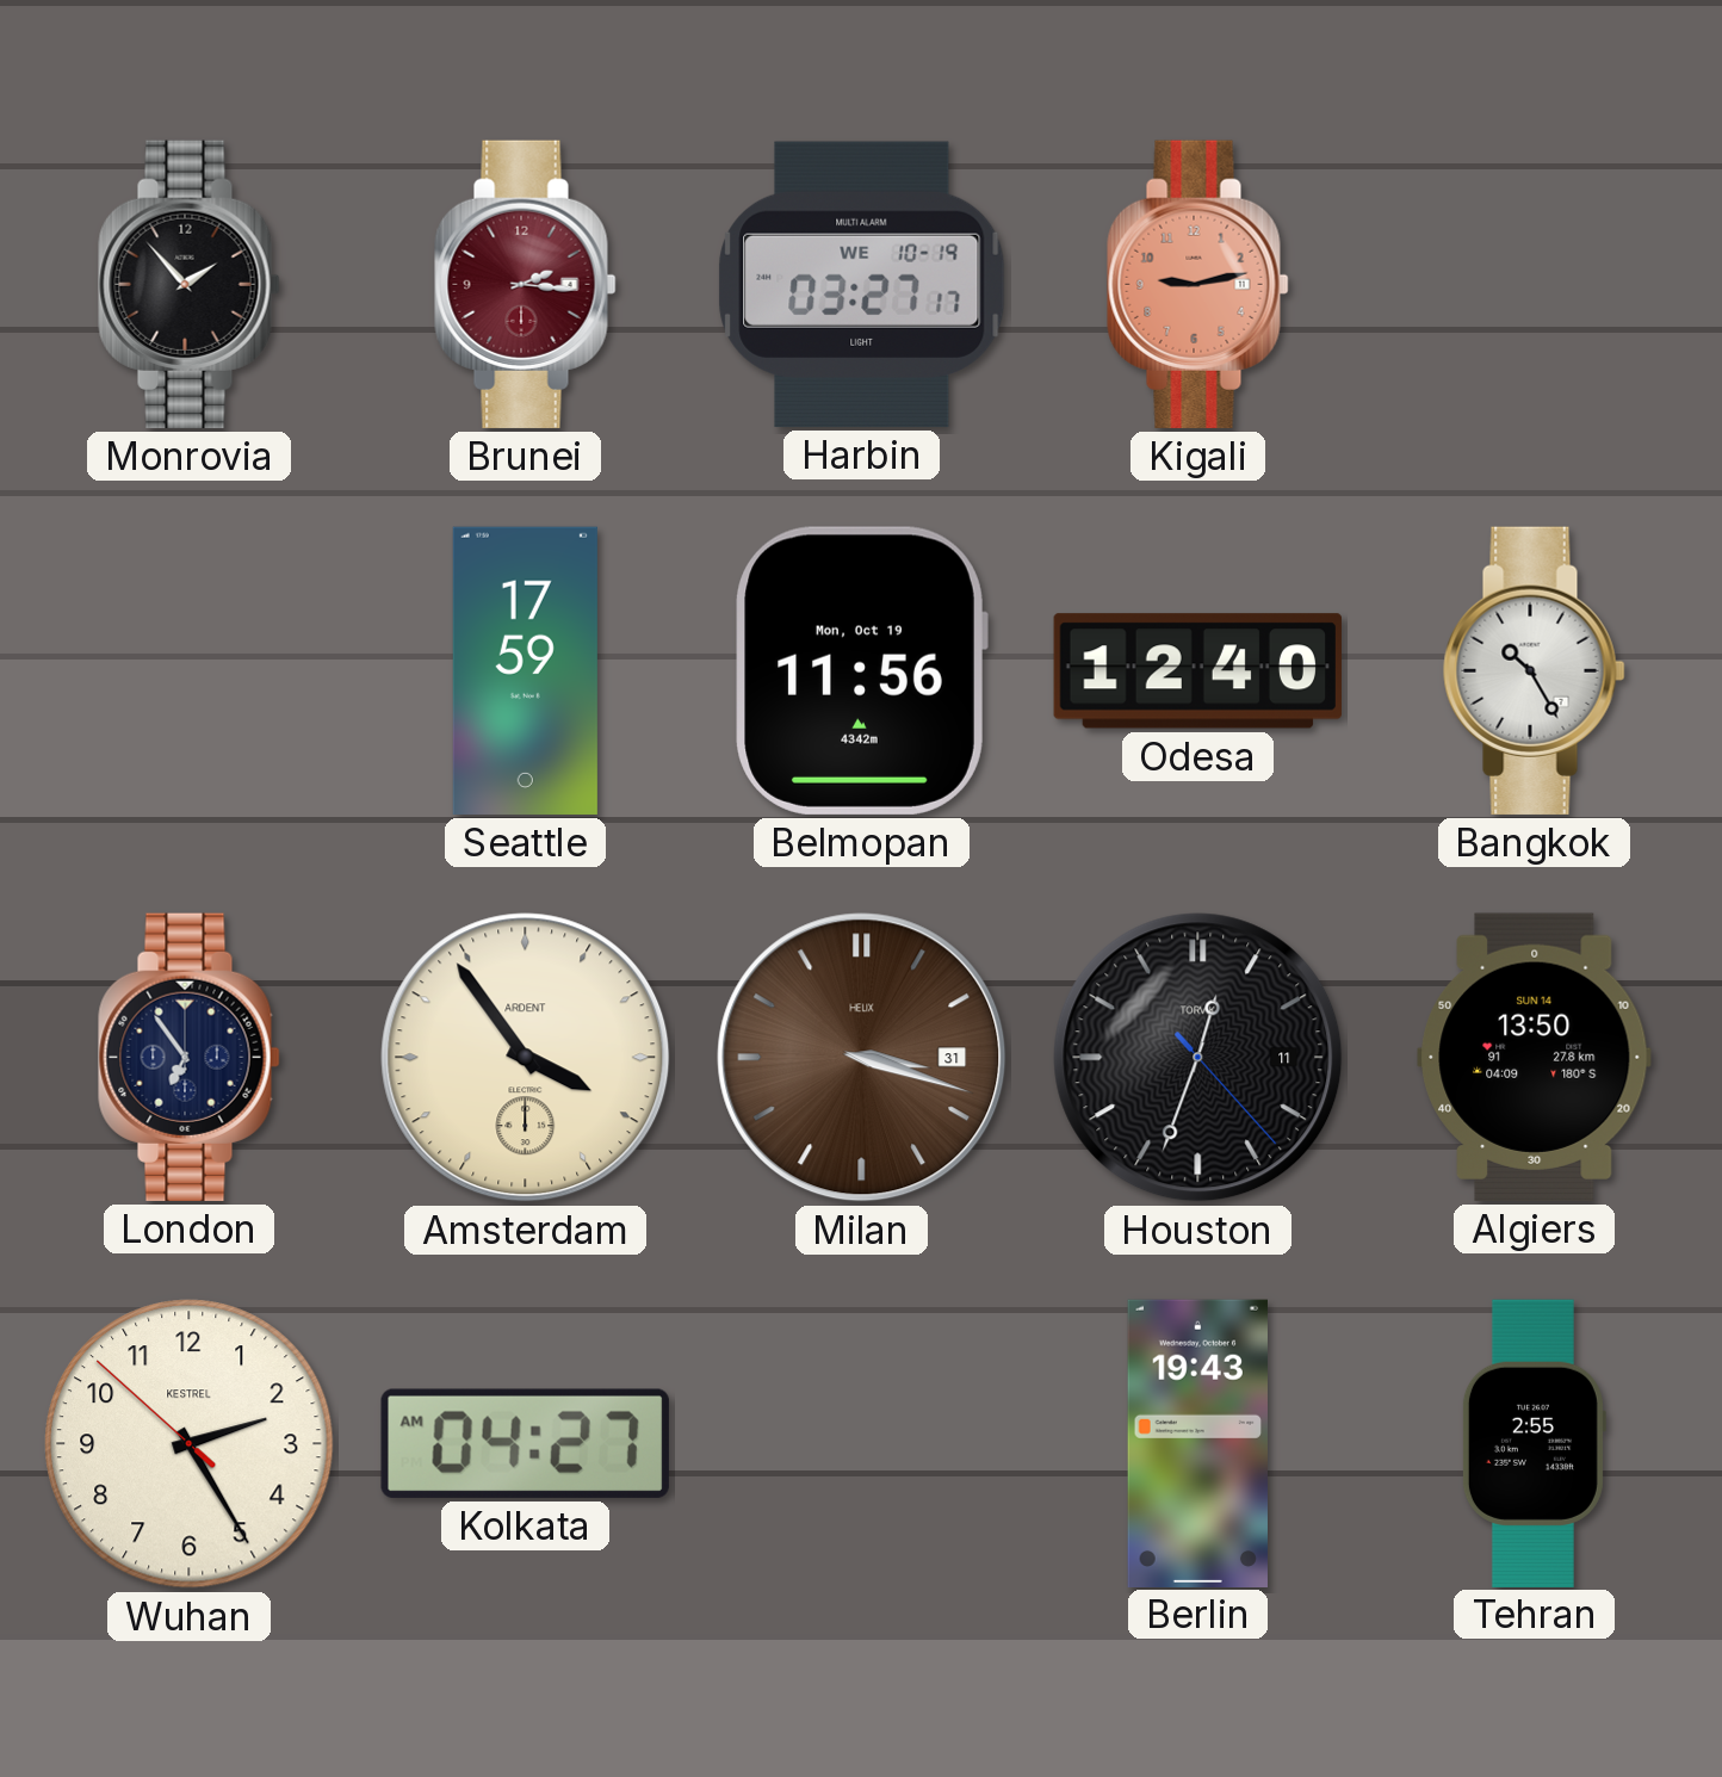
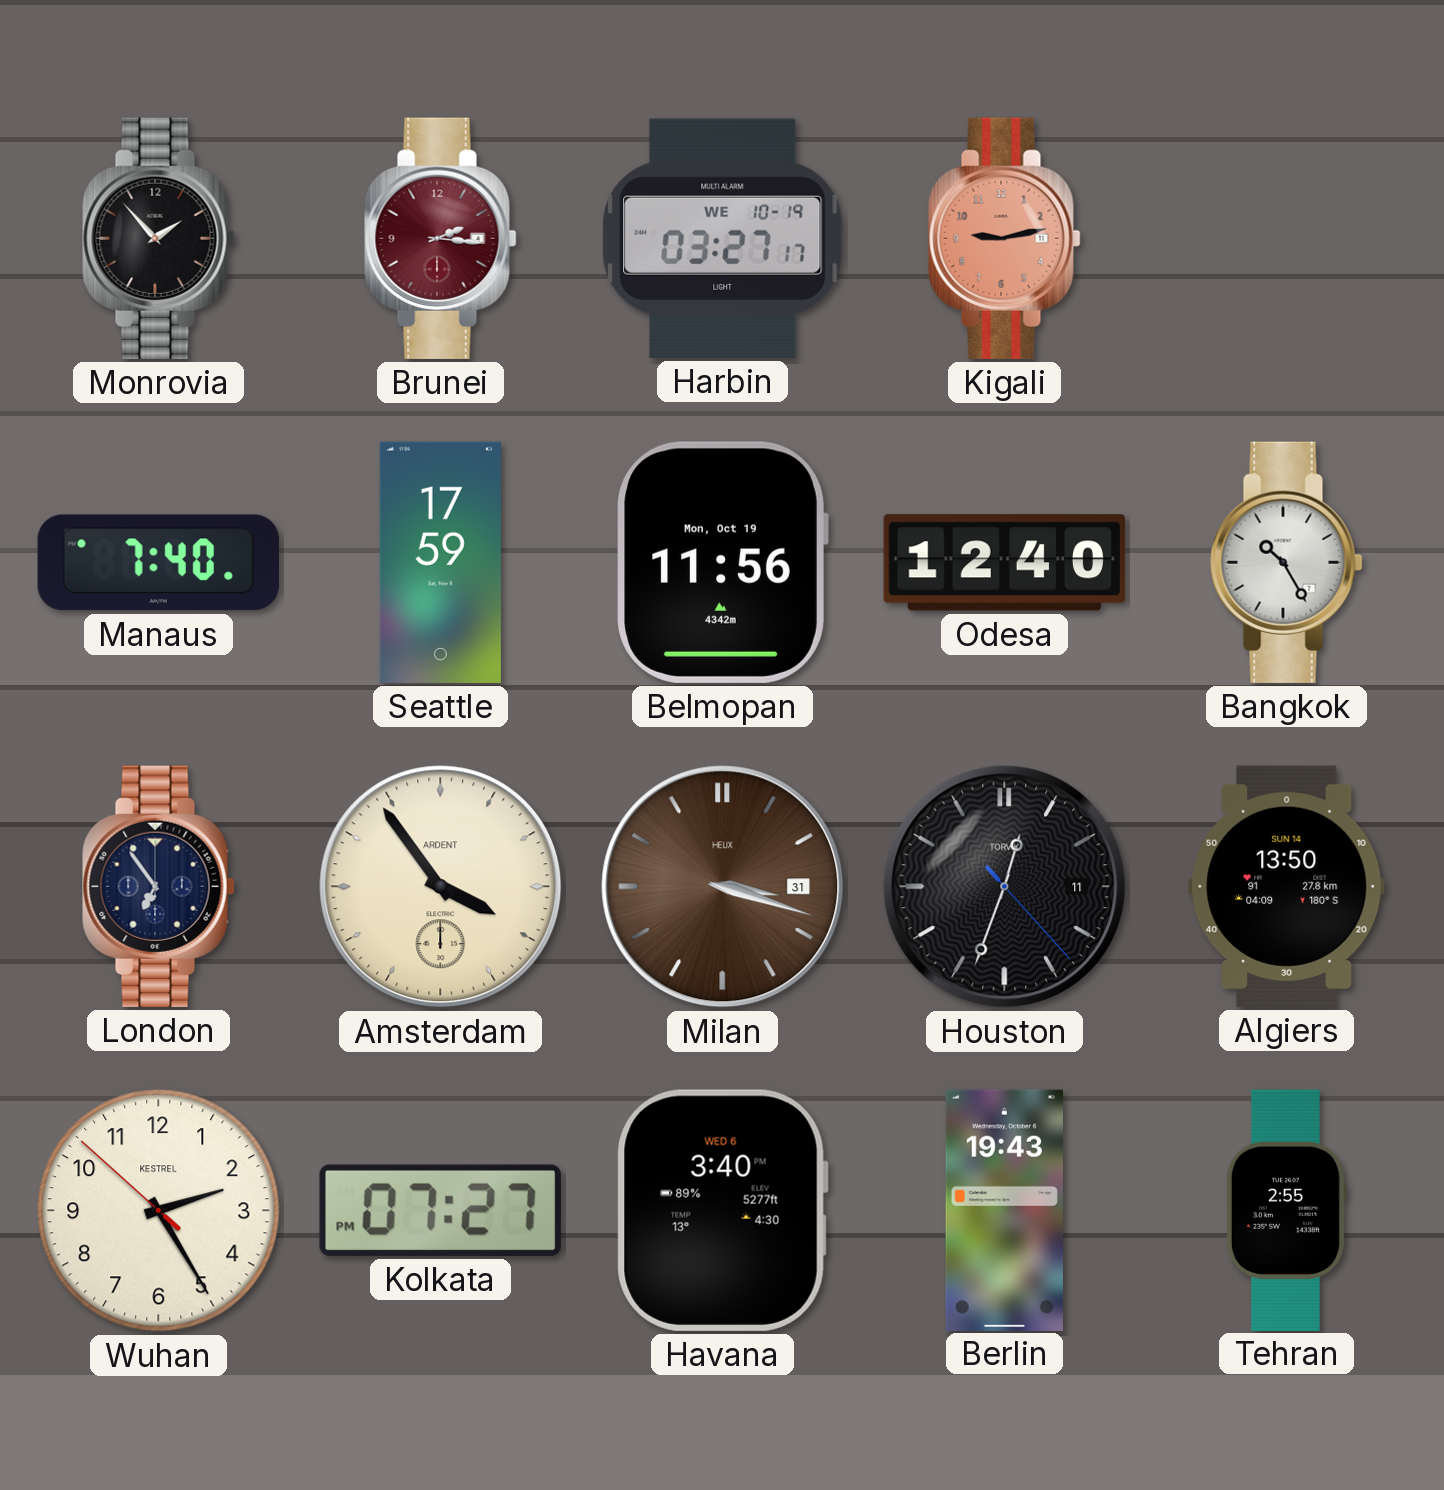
Manaus: none -> 7:40
Kolkata: 04:27 -> 07:27
Havana: none -> 3:40
